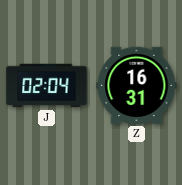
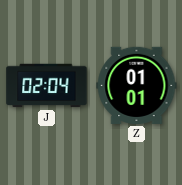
Z: 16:31 -> 01:01
